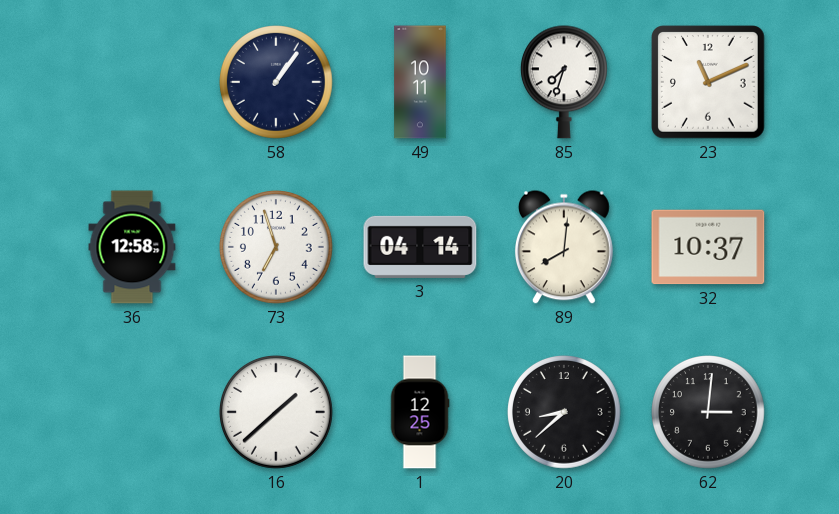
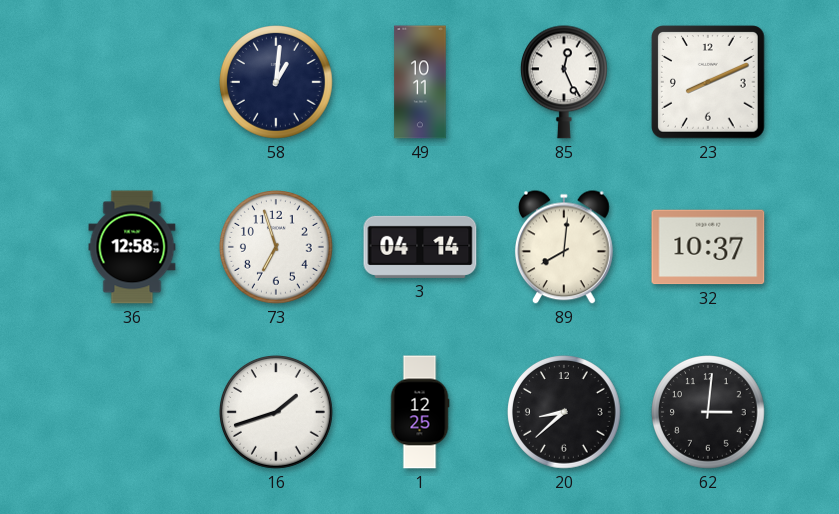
58: 1:06 -> 1:01
85: 7:33 -> 12:26
23: 11:11 -> 8:11
16: 1:38 -> 1:42
